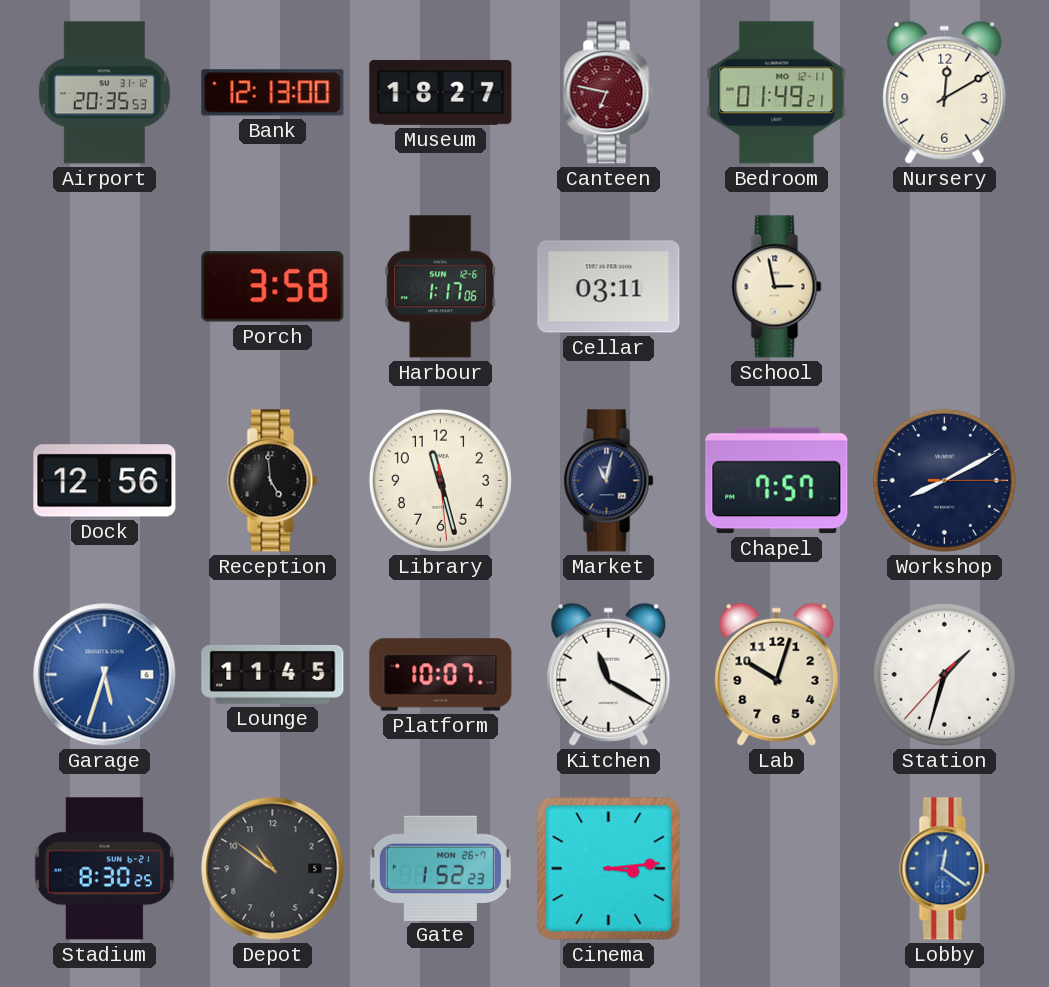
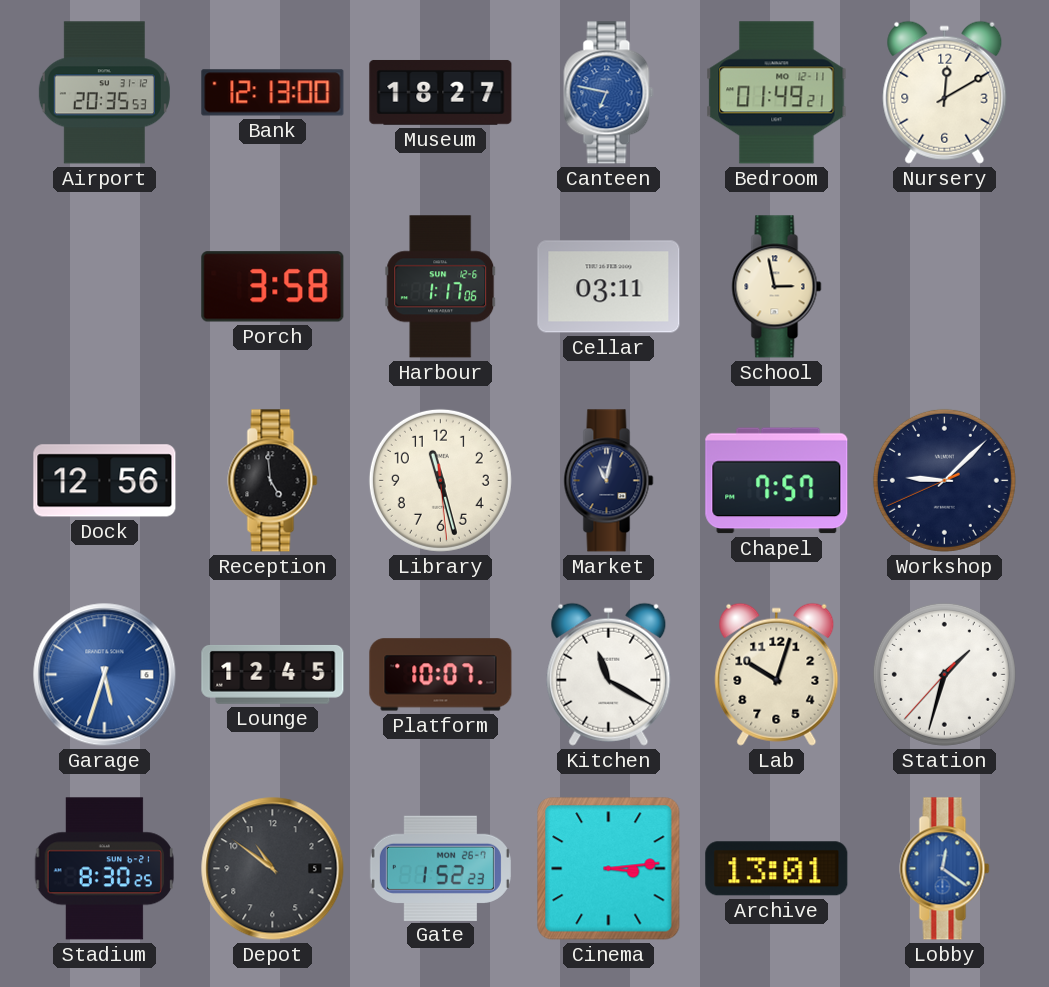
Canteen dial: burgundy -> blue
Workshop: 8:10 -> 9:07
Lounge: 11:45 -> 12:45
Archive: none -> 13:01
